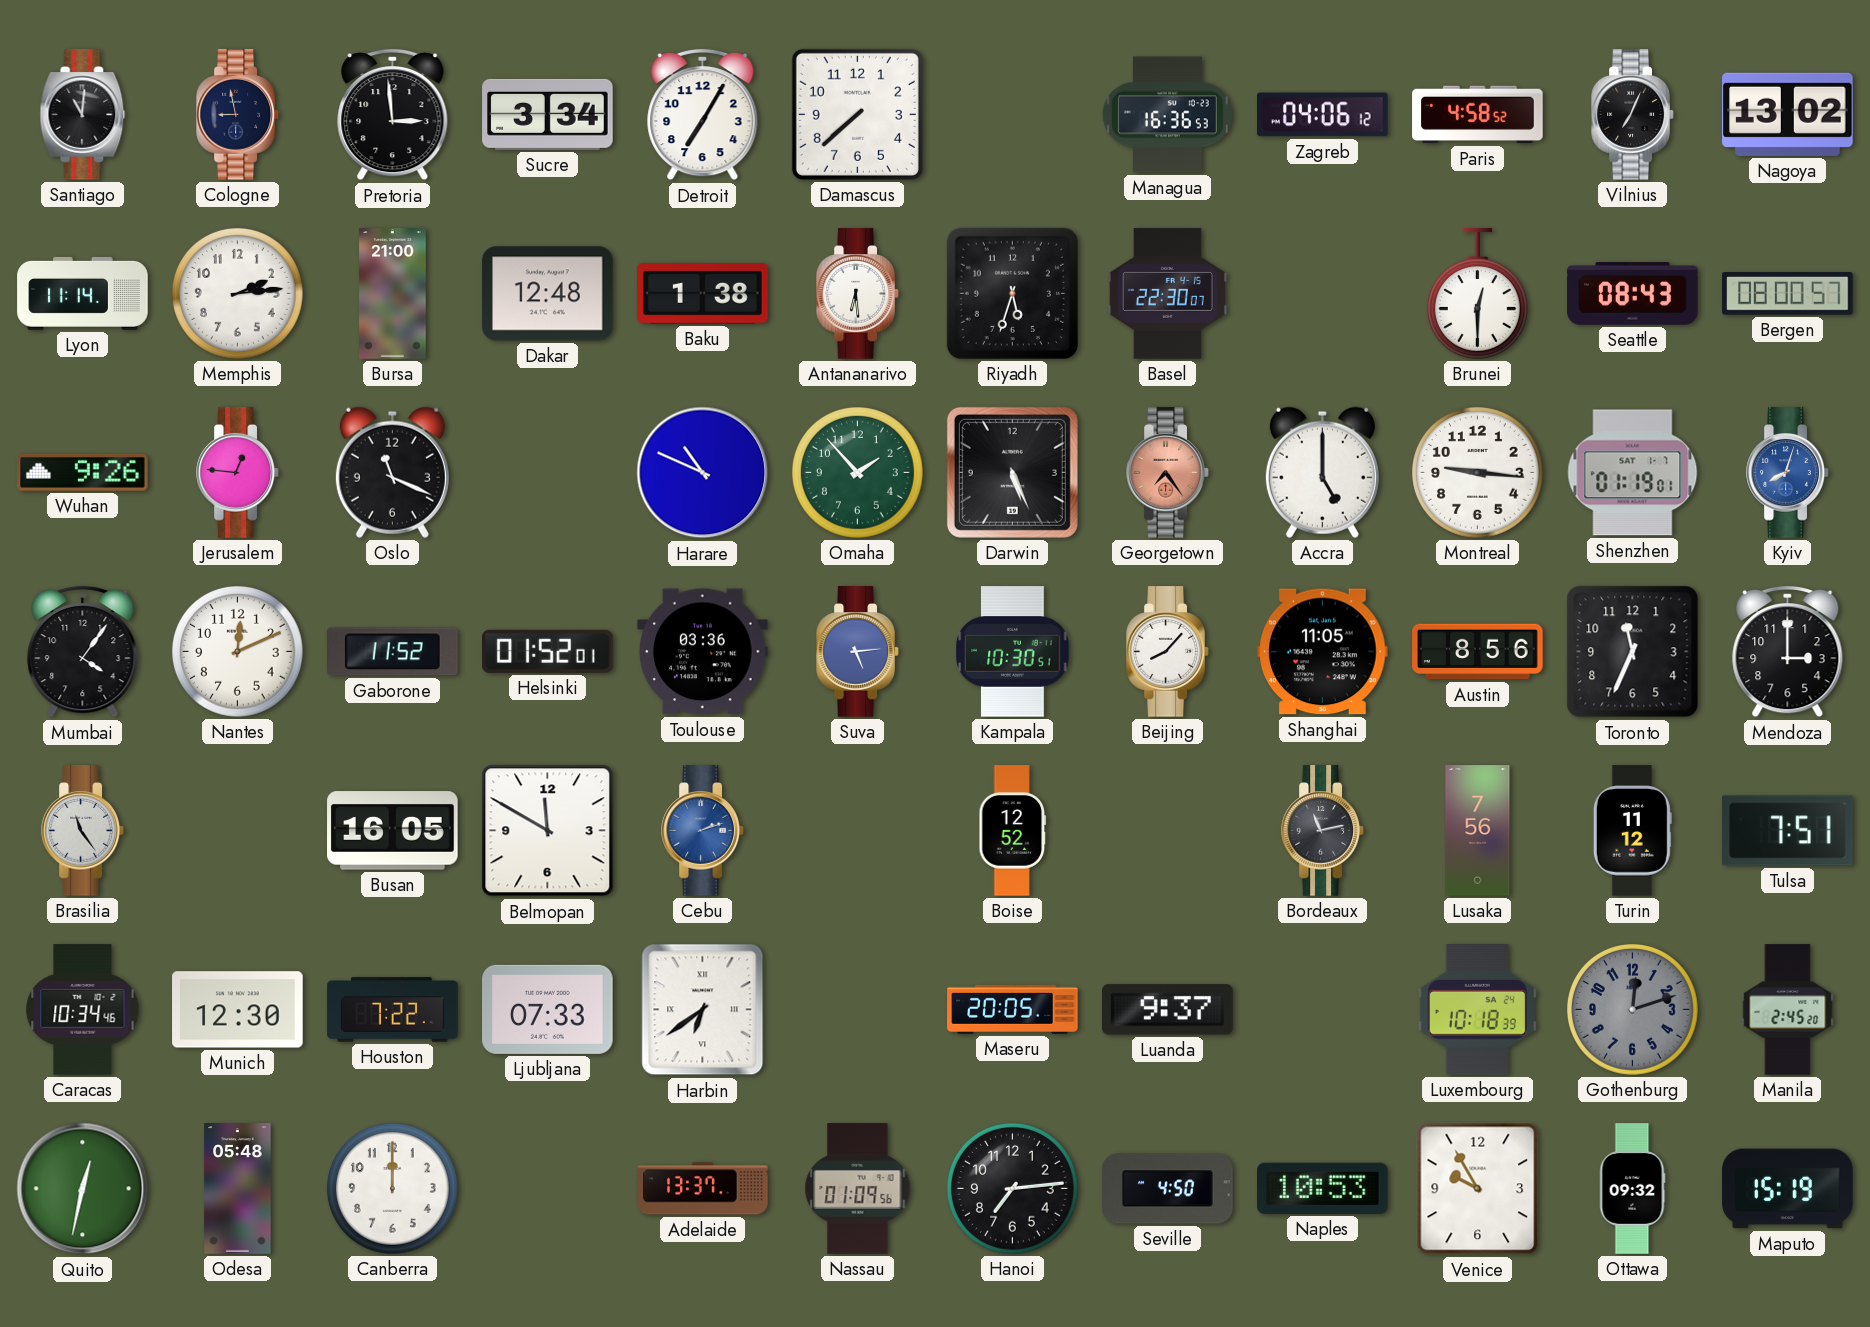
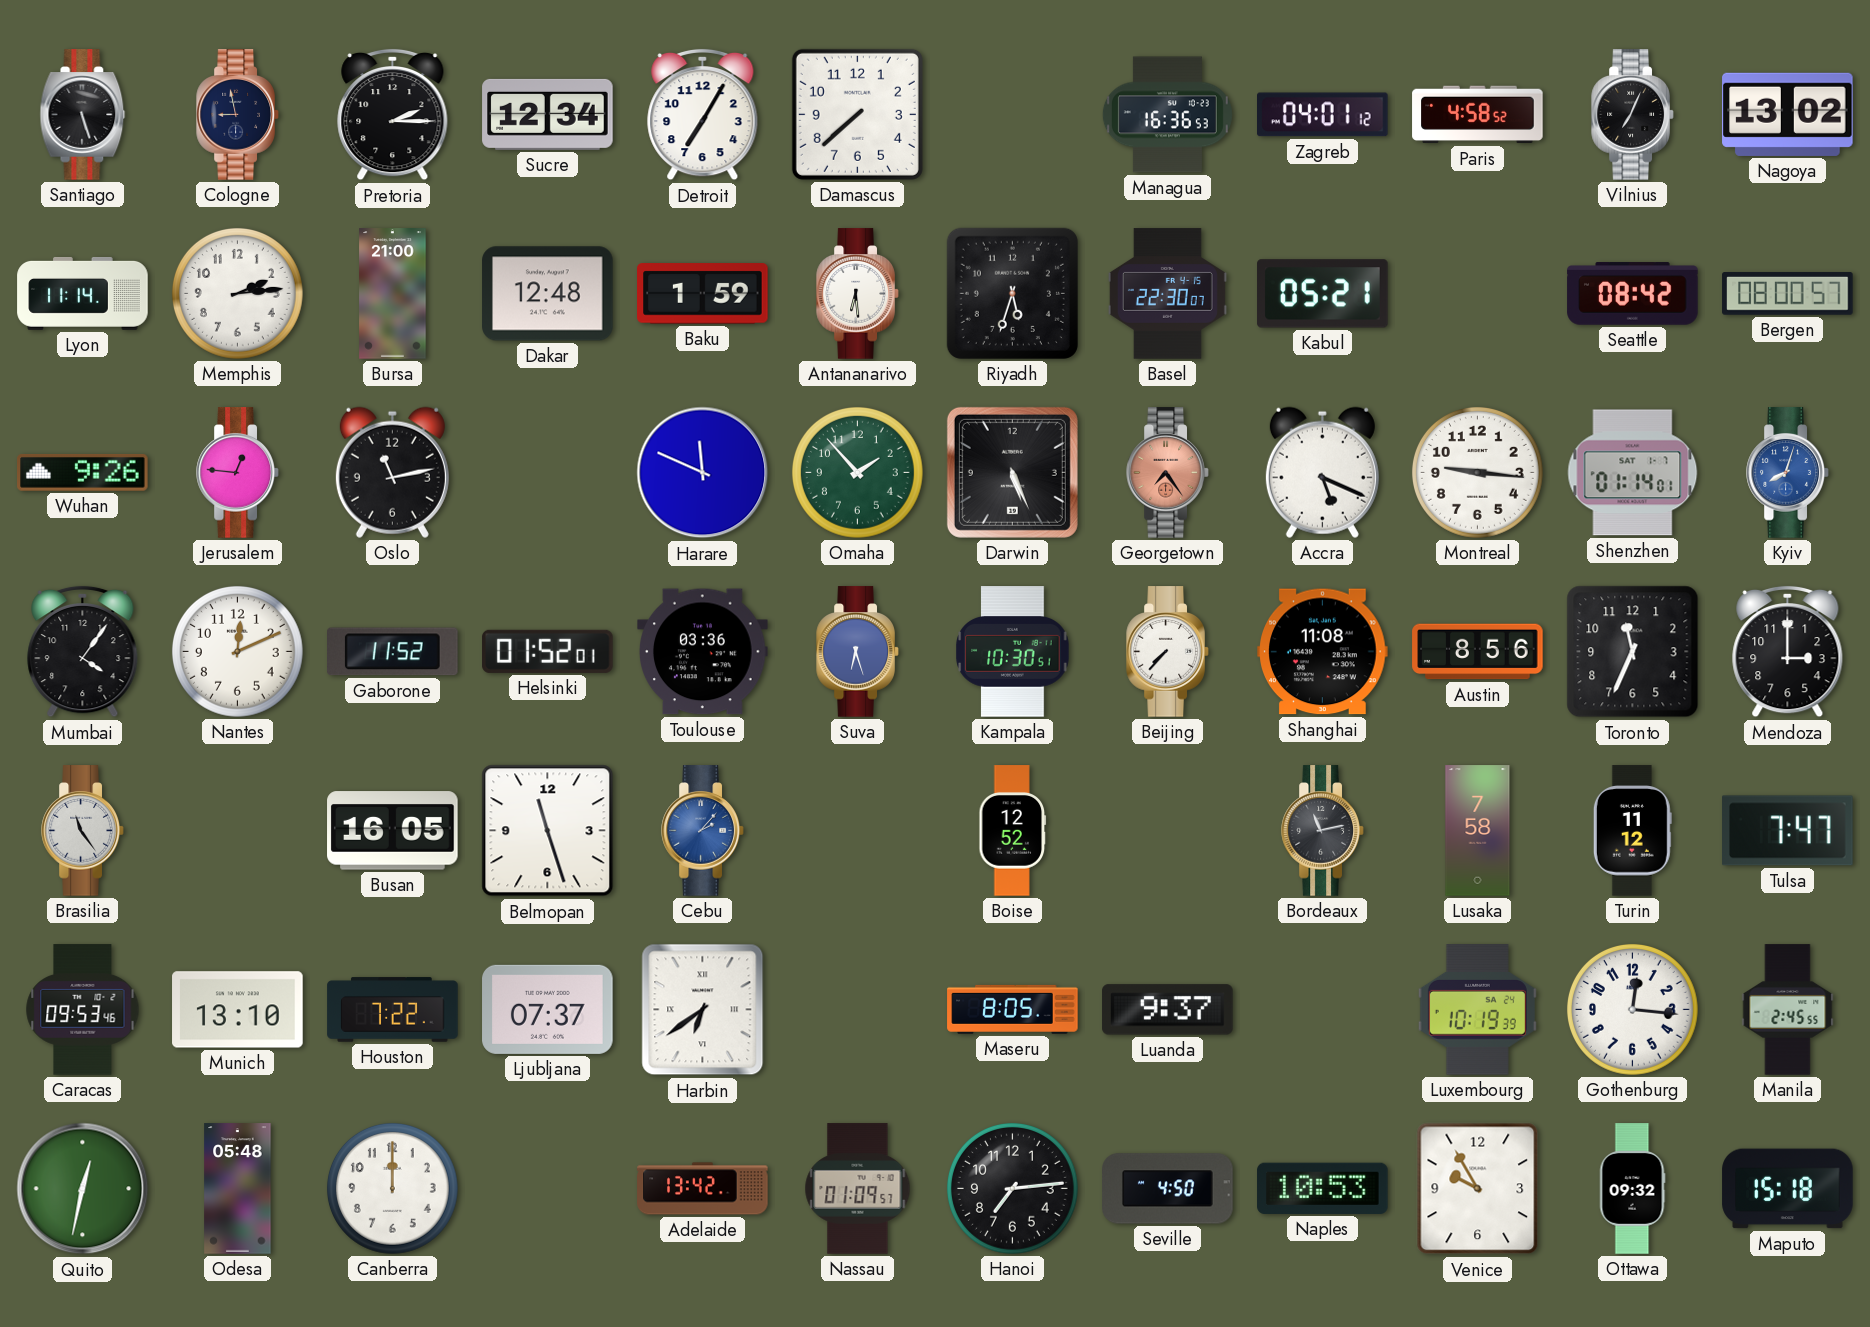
Santiago: 11:01 -> 5:27
Pretoria: 2:59 -> 2:15
Sucre: 3:34 -> 12:34
Zagreb: 04:06 -> 04:01
Baku: 1:38 -> 1:59
Kabul: none -> 05:21
Brunei: 12:30 -> none
Seattle: 08:43 -> 08:42
Oslo: 11:19 -> 11:13
Harare: 10:49 -> 11:49
Accra: 5:00 -> 5:19
Shenzhen: 01:19 -> 01:14
Suva: 5:14 -> 6:27
Beijing: 8:07 -> 7:37
Shanghai: 11:05 -> 11:08
Belmopan: 11:50 -> 11:27
Cebu: 2:12 -> 2:07
Lusaka: 7:56 -> 7:58
Tulsa: 7:51 -> 7:47
Caracas: 10:34 -> 09:53
Munich: 12:30 -> 13:10
Ljubljana: 07:33 -> 07:37
Maseru: 20:05 -> 8:05
Luxembourg: 10:18 -> 10:19
Gothenburg: 12:12 -> 12:16
Gothenburg dial: grey -> white
Manila: 2:45:20 -> 2:45:55
Adelaide: 13:37 -> 13:42
Nassau: 01:09:56 -> 01:09:57
Maputo: 15:19 -> 15:18
